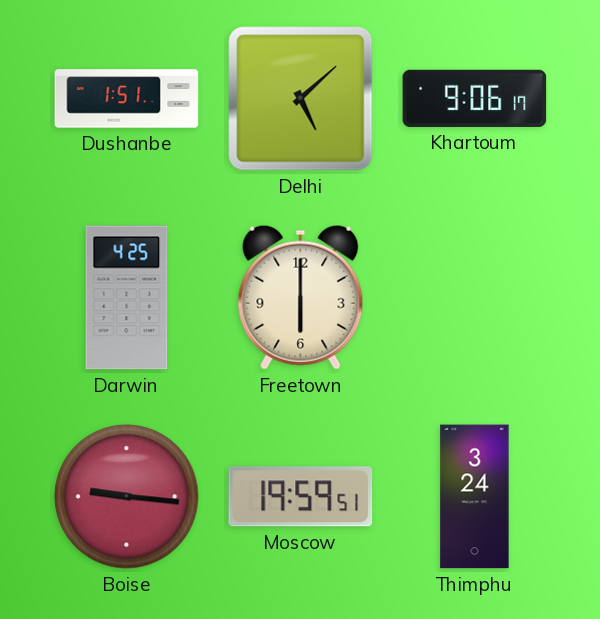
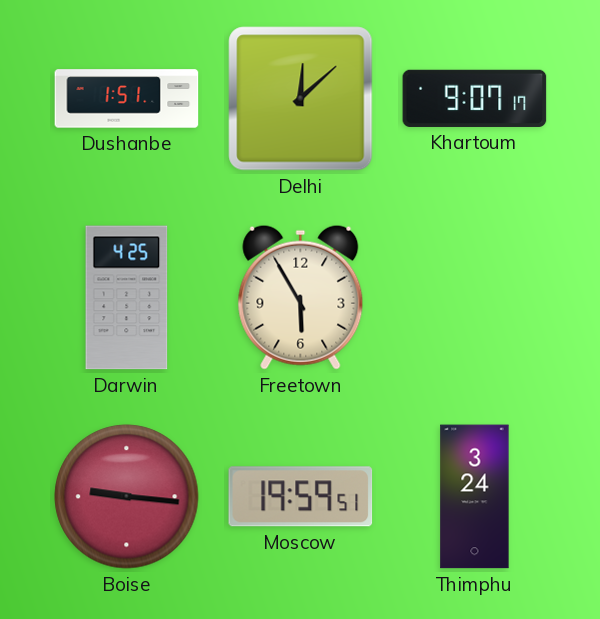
Delhi: 5:08 -> 12:08
Khartoum: 9:06 -> 9:07
Freetown: 6:00 -> 5:55
